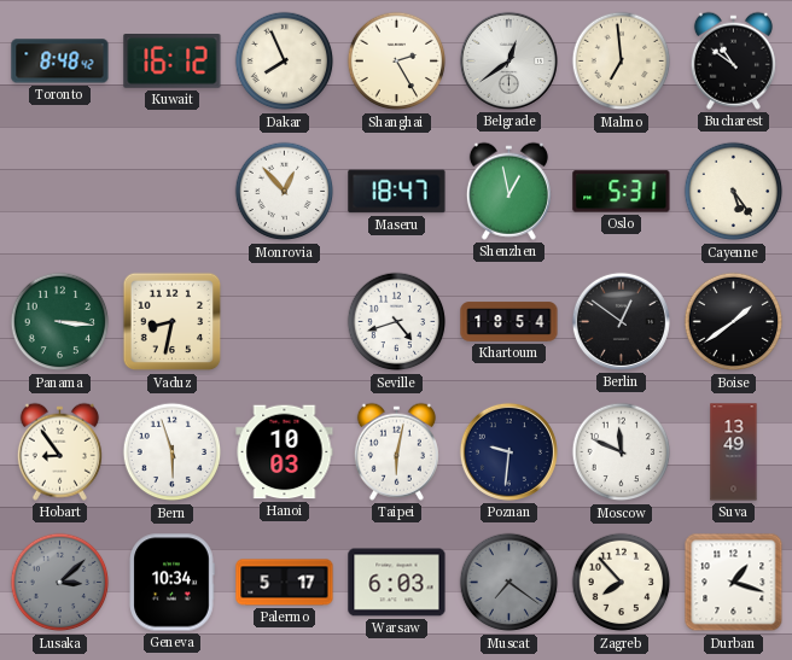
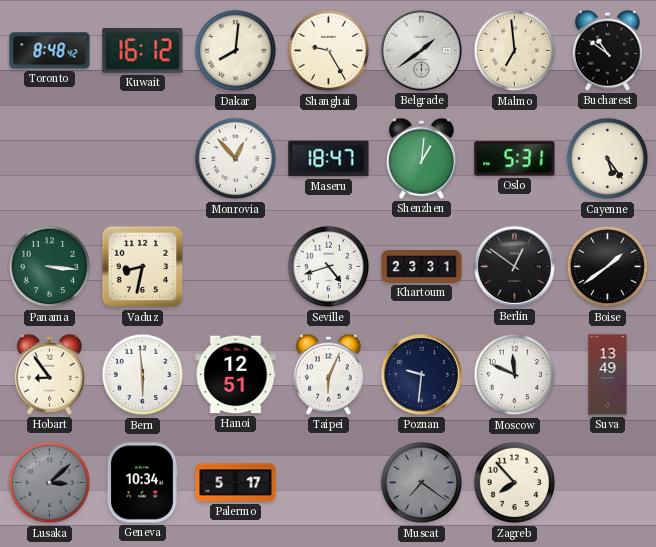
Dakar: 7:56 -> 8:01
Shanghai: 2:25 -> 9:25
Belgrade: 12:39 -> 1:39
Shenzhen: 12:58 -> 1:01
Khartoum: 18:54 -> 23:31
Bern: 5:57 -> 5:59
Hanoi: 10:03 -> 12:51
Taipei: 6:02 -> 6:04
Warsaw: 6:03 -> none
Durban: 1:18 -> none
